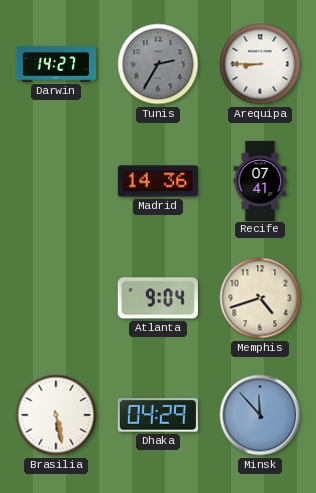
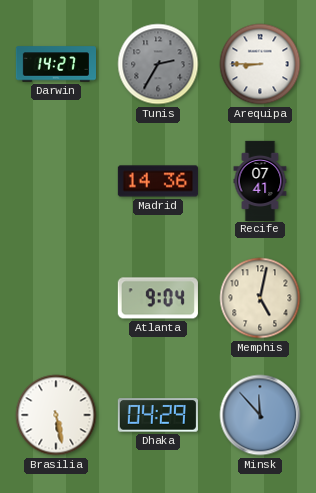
Memphis: 4:42 -> 5:02
